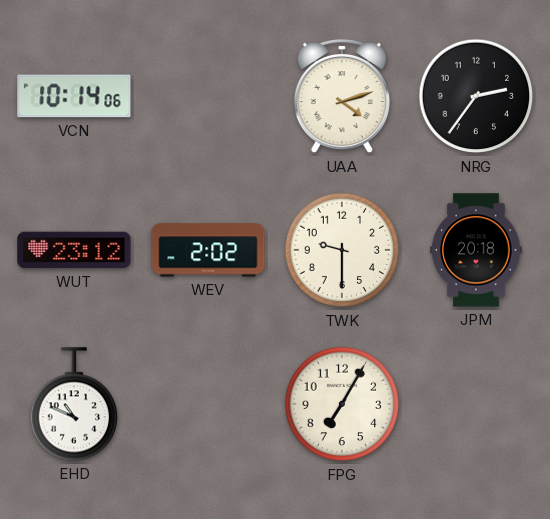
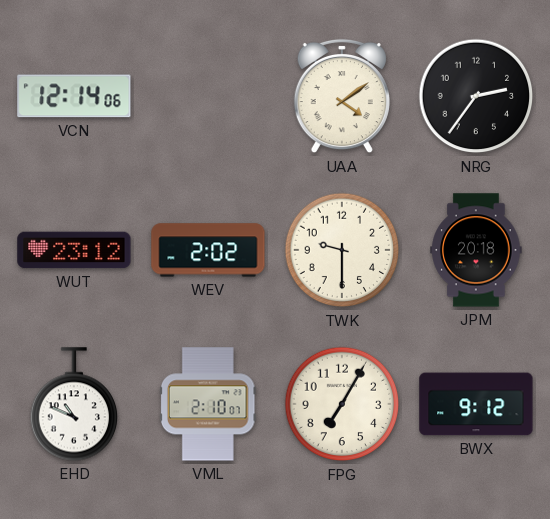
VCN: 10:14 -> 12:14
UAA: 4:12 -> 4:09
VML: none -> 2:10
BWX: none -> 9:12
